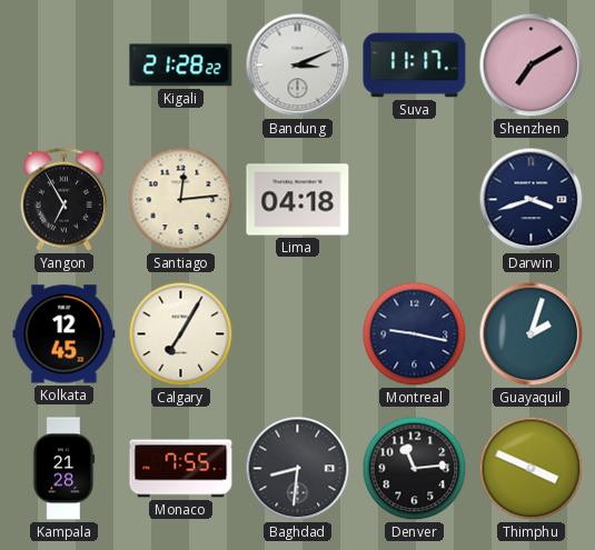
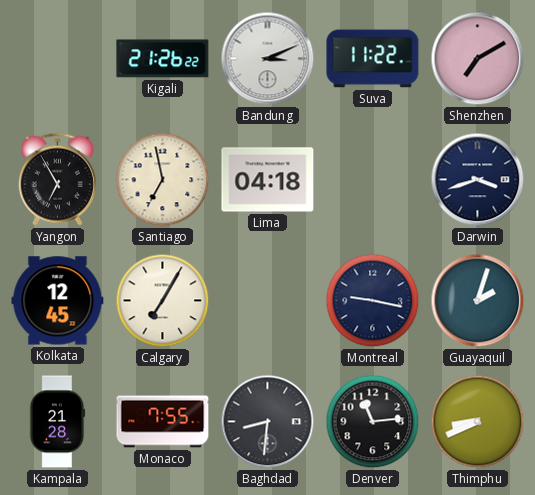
Kigali: 21:28 -> 21:26
Suva: 11:17 -> 11:22
Santiago: 12:14 -> 6:58
Thimphu: 3:49 -> 8:41
